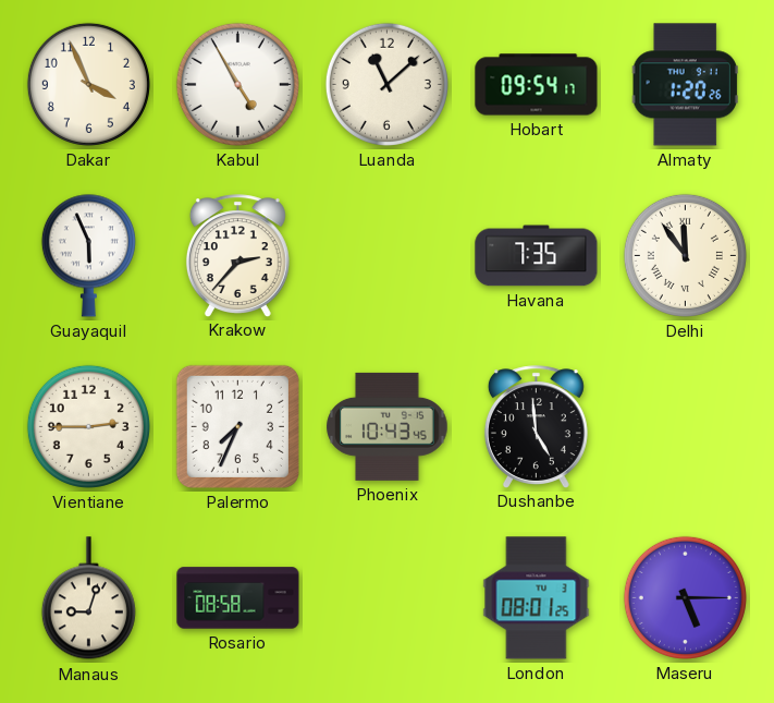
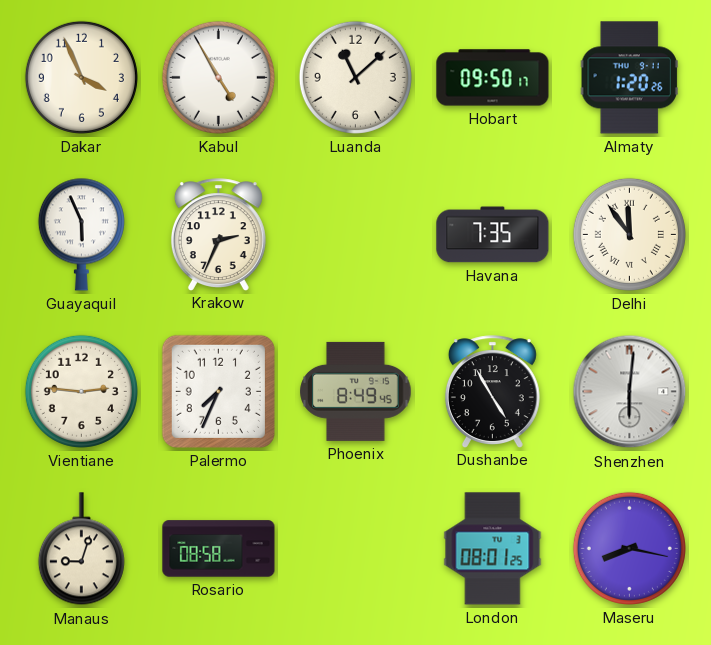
Hobart: 09:54 -> 09:50
Krakow: 2:37 -> 2:34
Vientiane: 2:45 -> 2:46
Phoenix: 10:43 -> 8:49
Dushanbe: 4:59 -> 4:55
Shenzhen: none -> 6:01
Maseru: 5:15 -> 8:17
